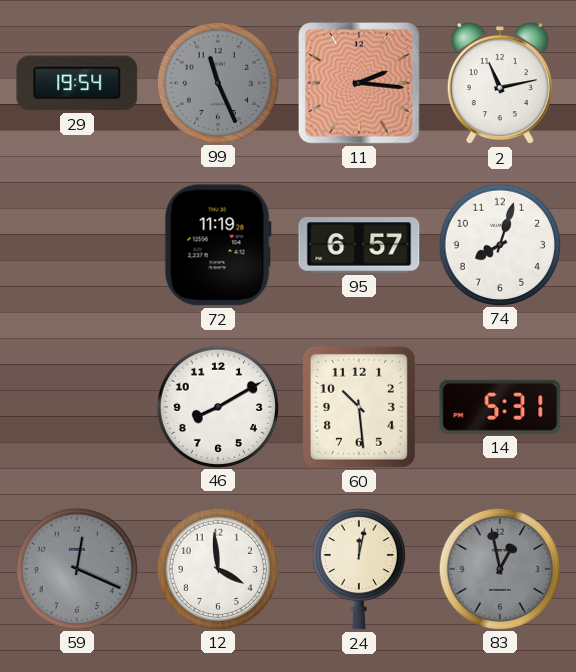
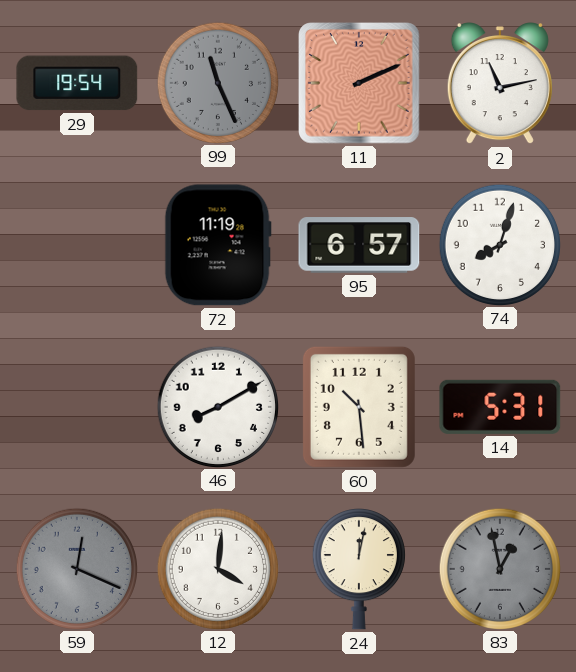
11: 2:16 -> 2:11
12: 3:59 -> 4:01
